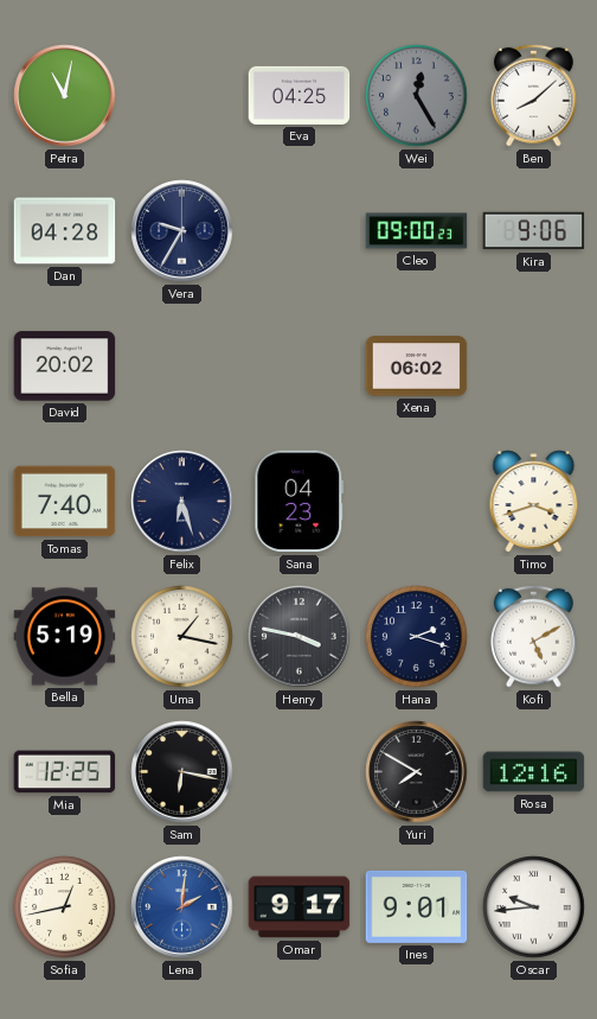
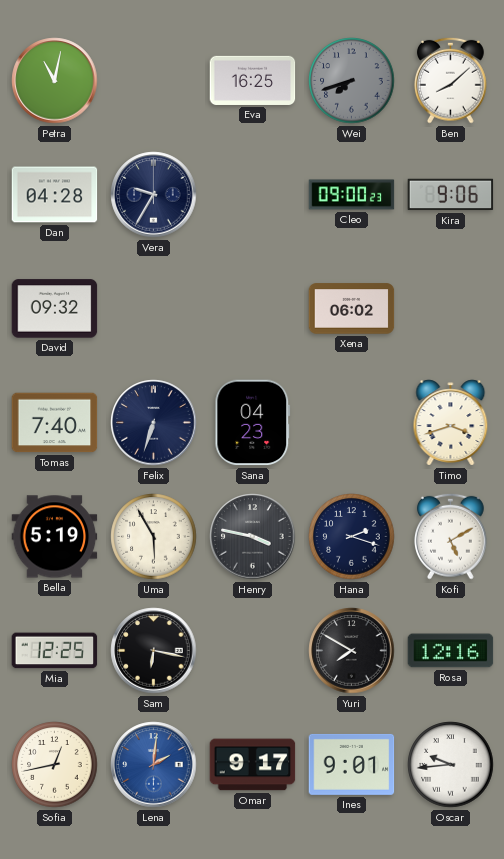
Eva: 04:25 -> 16:25
Wei: 12:25 -> 7:42
David: 20:02 -> 09:32
Felix: 6:27 -> 6:33
Uma: 1:17 -> 5:55
